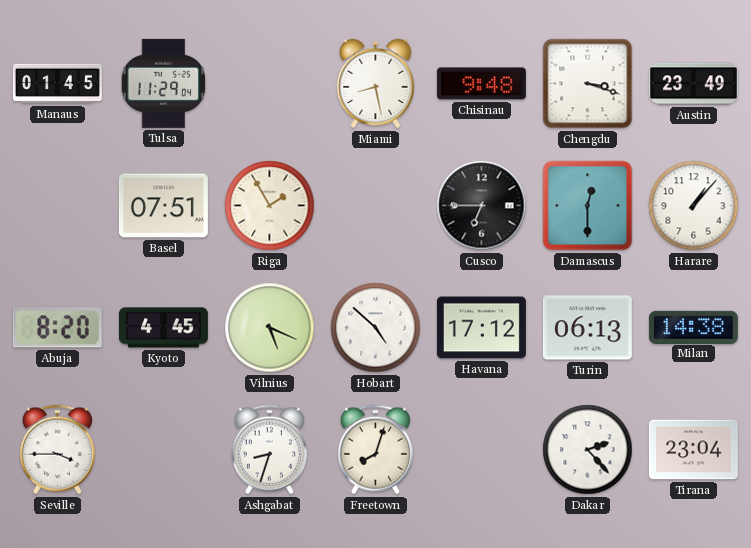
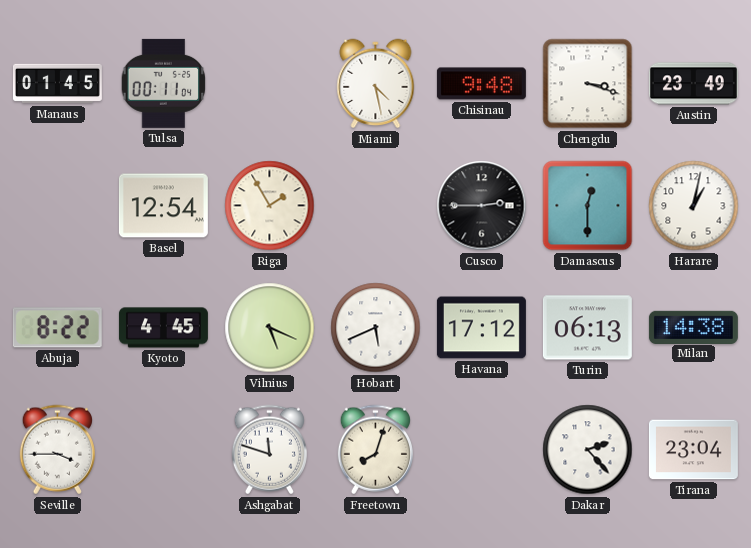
Tulsa: 11:29 -> 00:11
Miami: 8:28 -> 4:28
Basel: 07:51 -> 12:54
Cusco: 6:45 -> 2:45
Harare: 1:07 -> 1:02
Abuja: 8:20 -> 8:22
Hobart: 4:52 -> 5:41
Ashgabat: 8:33 -> 11:48
